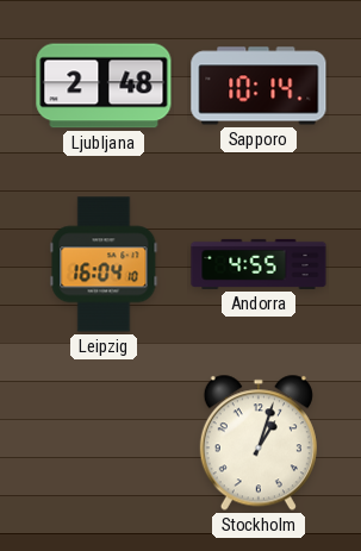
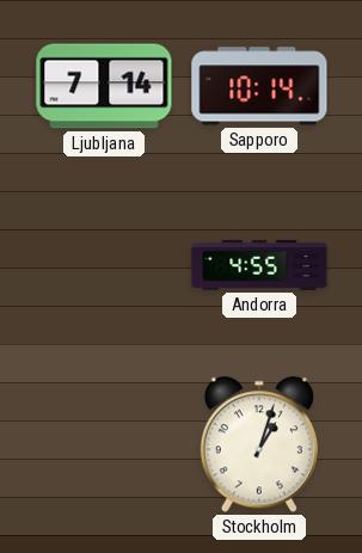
Ljubljana: 2:48 -> 7:14
Leipzig: 16:04 -> none
